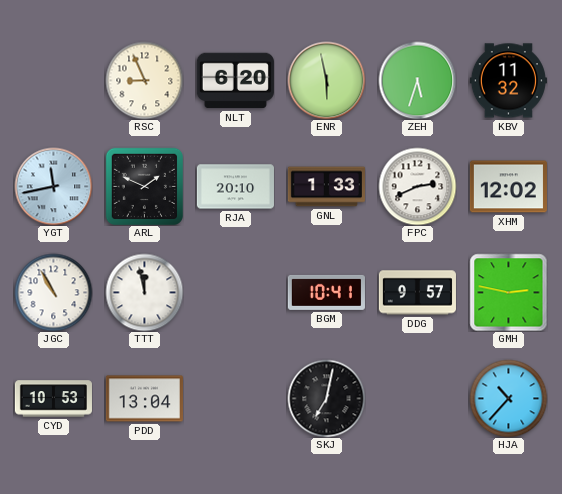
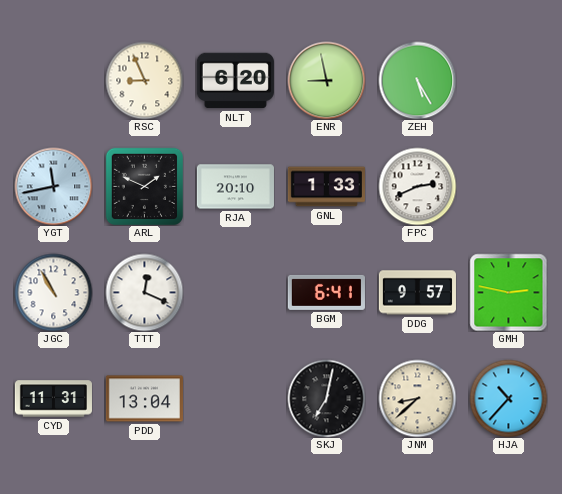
ENR: 5:58 -> 8:58
ZEH: 5:33 -> 5:25
KBV: 11:32 -> none
XHM: 12:02 -> none
TTT: 11:58 -> 12:19
BGM: 10:41 -> 6:41
CYD: 10:53 -> 11:31
JNM: none -> 8:38
